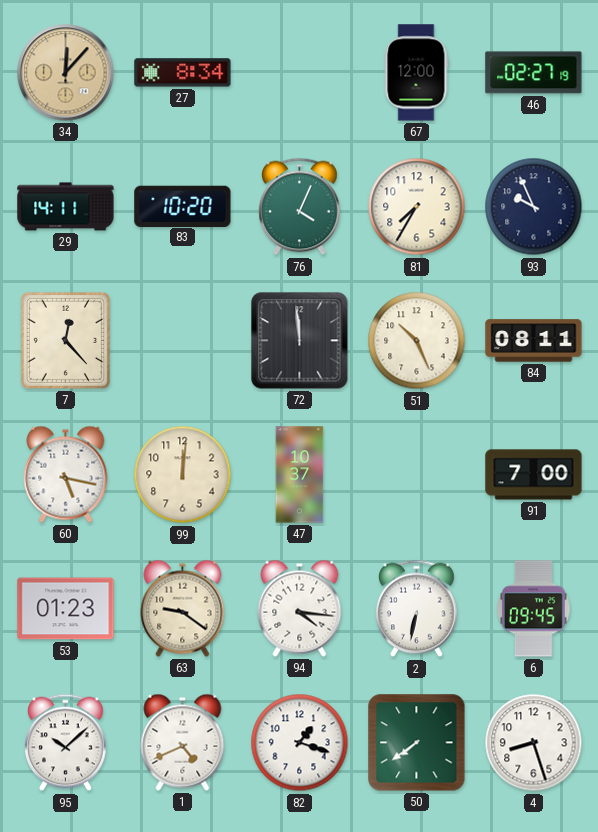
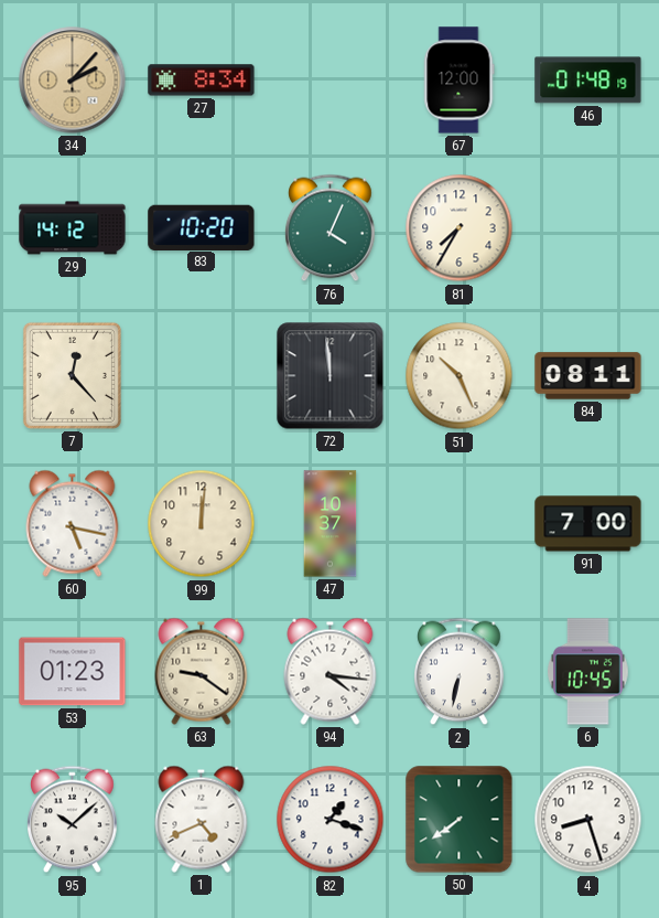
34: 12:07 -> 2:07
46: 02:27 -> 01:48
29: 14:11 -> 14:12
93: 9:56 -> none
6: 09:45 -> 10:45
